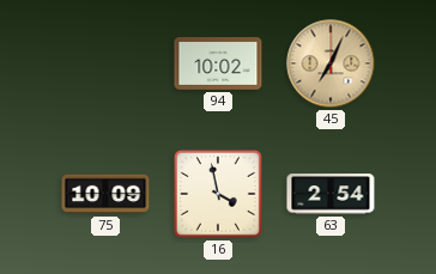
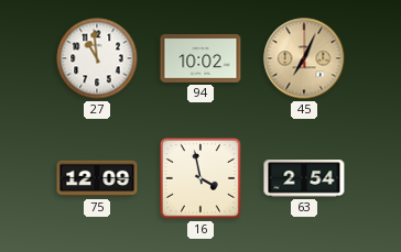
27: none -> 10:59
75: 10:09 -> 12:09
